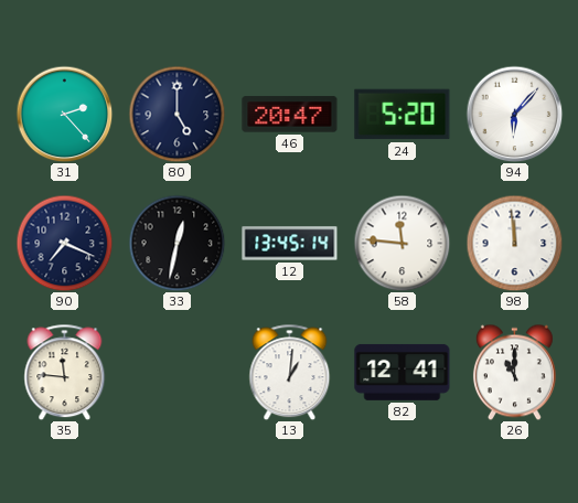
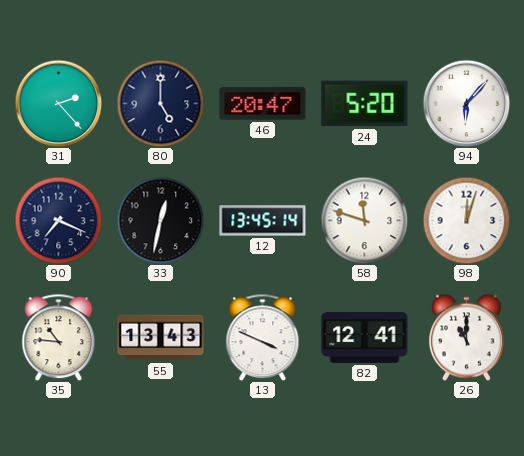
58: 11:46 -> 11:48
98: 11:59 -> 12:03
35: 11:46 -> 10:46
55: none -> 13:43
13: 1:01 -> 3:49
